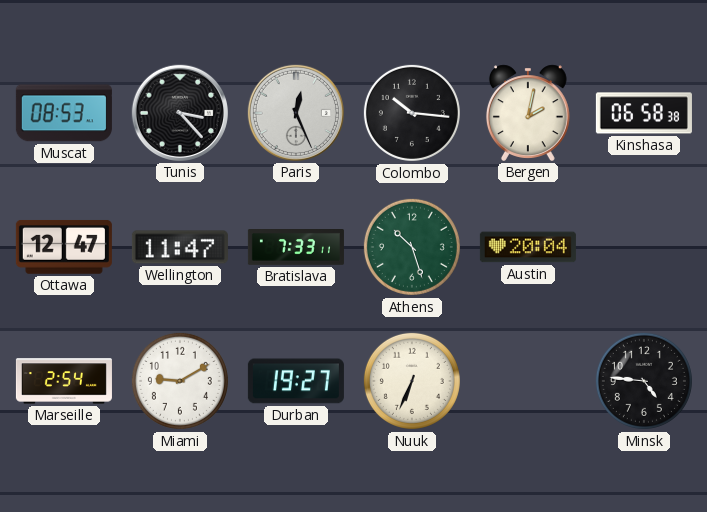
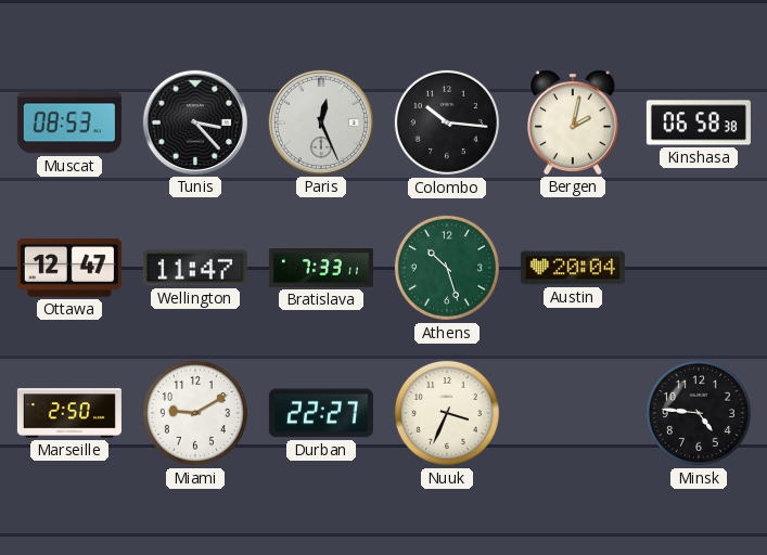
Marseille: 2:54 -> 2:50
Durban: 19:27 -> 22:27
Nuuk: 6:34 -> 3:34
